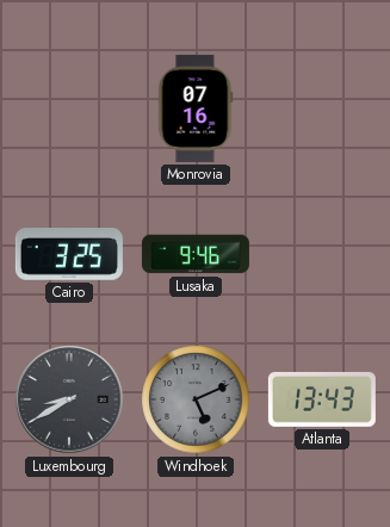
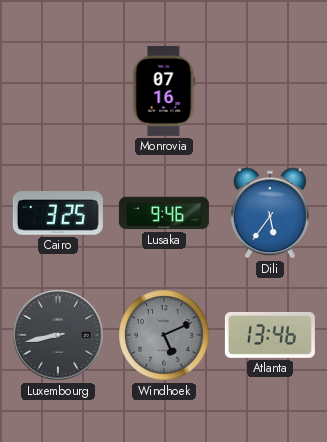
Dili: none -> 5:36
Luxembourg: 8:40 -> 8:43
Atlanta: 13:43 -> 13:46
